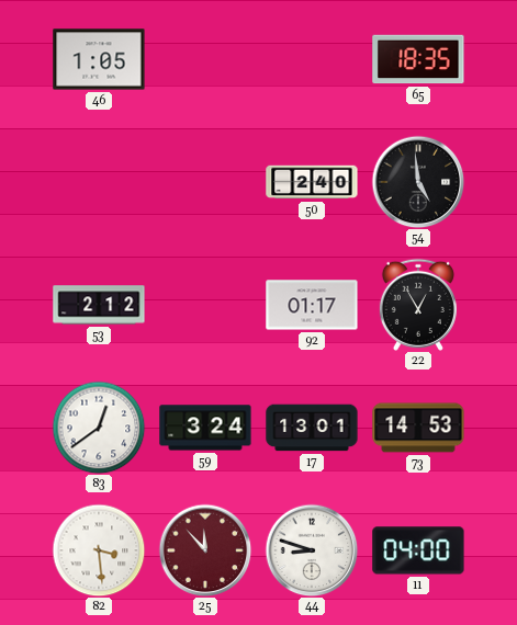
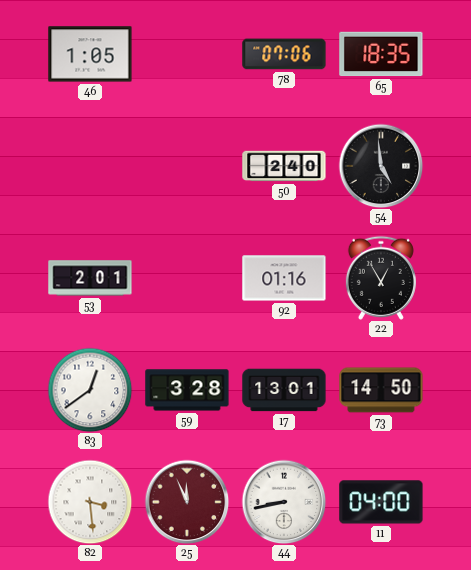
78: none -> 07:06
53: 2:12 -> 2:01
92: 01:17 -> 01:16
59: 3:24 -> 3:28
73: 14:53 -> 14:50
25: 11:53 -> 11:56
44: 8:48 -> 8:43
